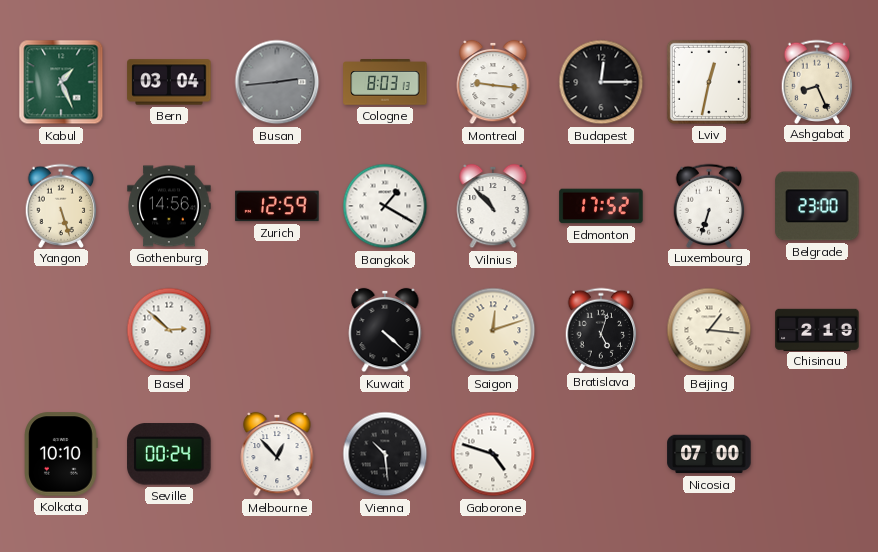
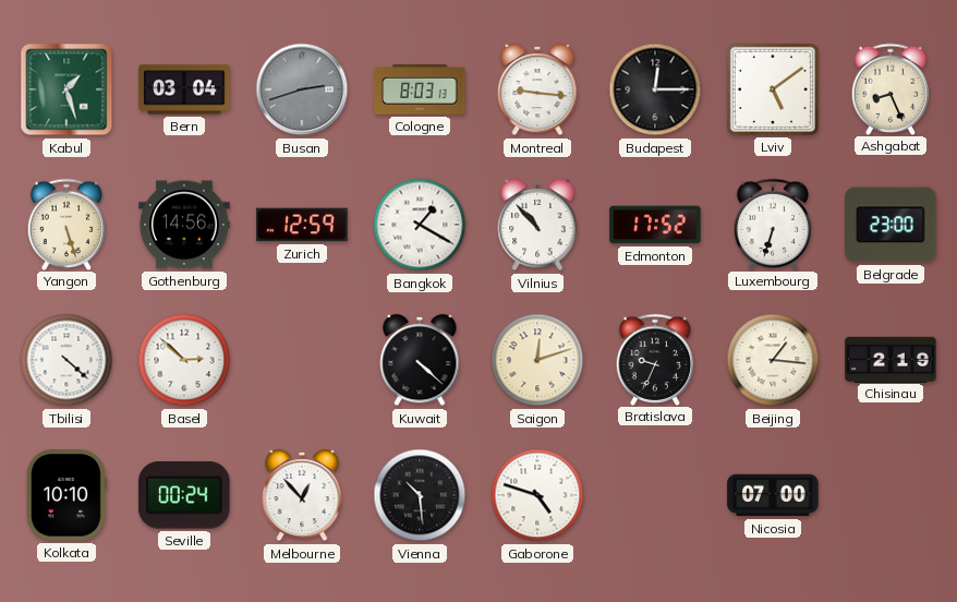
Kabul: 1:26 -> 1:27
Busan: 2:44 -> 2:42
Lviv: 12:32 -> 5:09
Tbilisi: none -> 4:22
Bratislava: 5:03 -> 9:34
